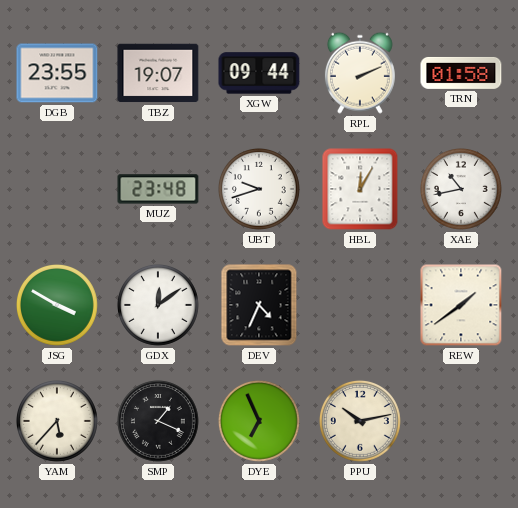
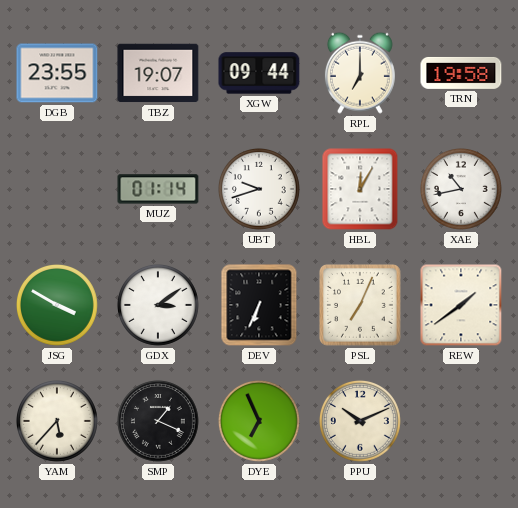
RPL: 2:11 -> 7:00
TRN: 01:58 -> 19:58
MUZ: 23:48 -> 01:14
GDX: 12:09 -> 3:09
DEV: 4:34 -> 6:34
PSL: none -> 7:04
PPU: 10:13 -> 10:11
